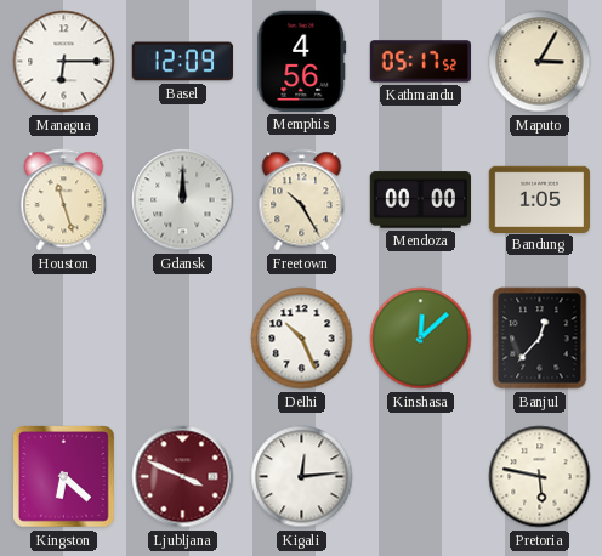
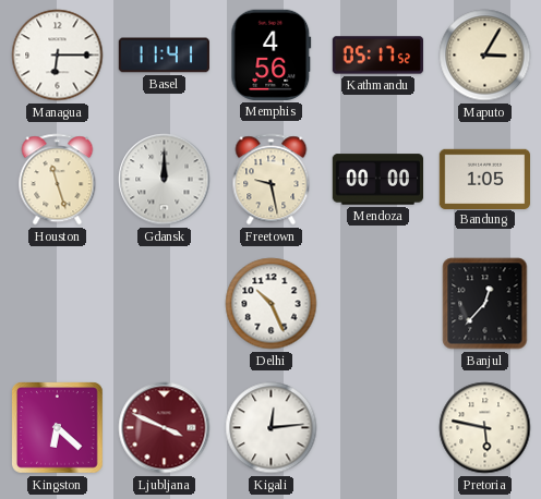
Basel: 12:09 -> 11:41
Freetown: 10:25 -> 9:28
Kinshasa: 12:08 -> none
